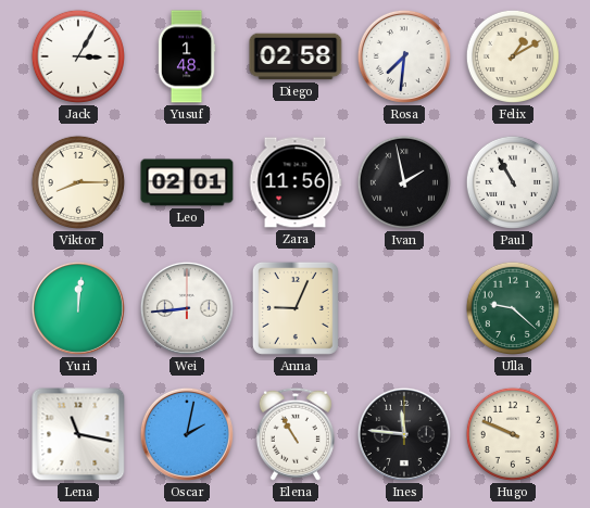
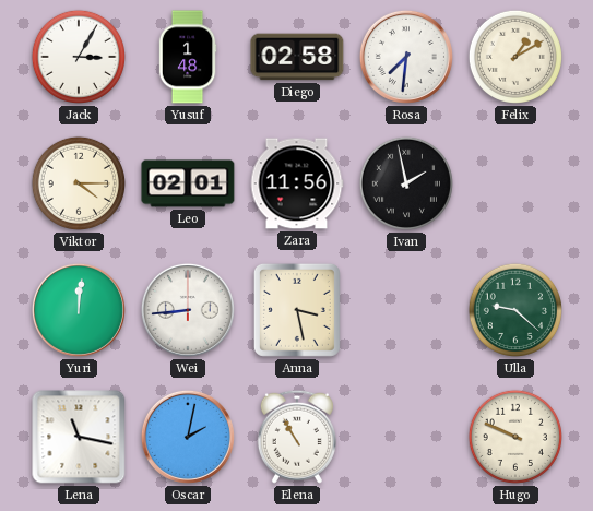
Viktor: 8:15 -> 4:15
Paul: 10:55 -> none
Anna: 9:04 -> 3:28
Ines: 11:46 -> none
